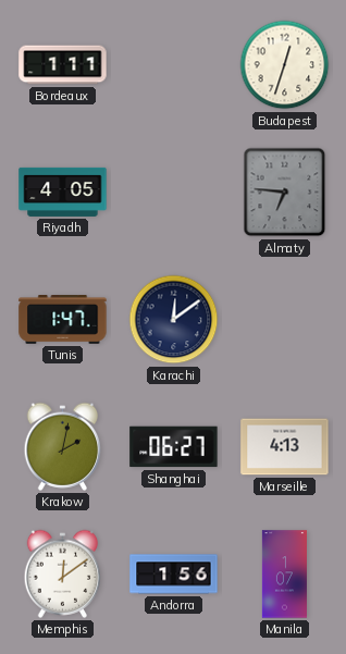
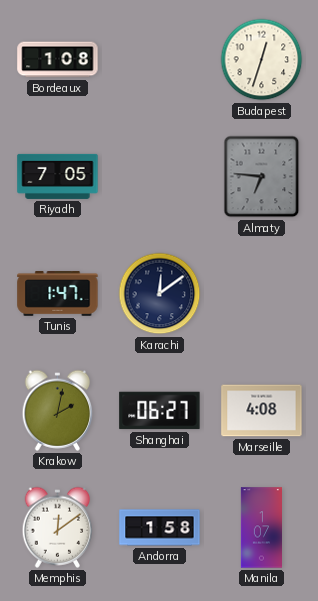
Bordeaux: 1:11 -> 1:08
Riyadh: 4:05 -> 7:05
Marseille: 4:13 -> 4:08
Andorra: 1:56 -> 1:58
